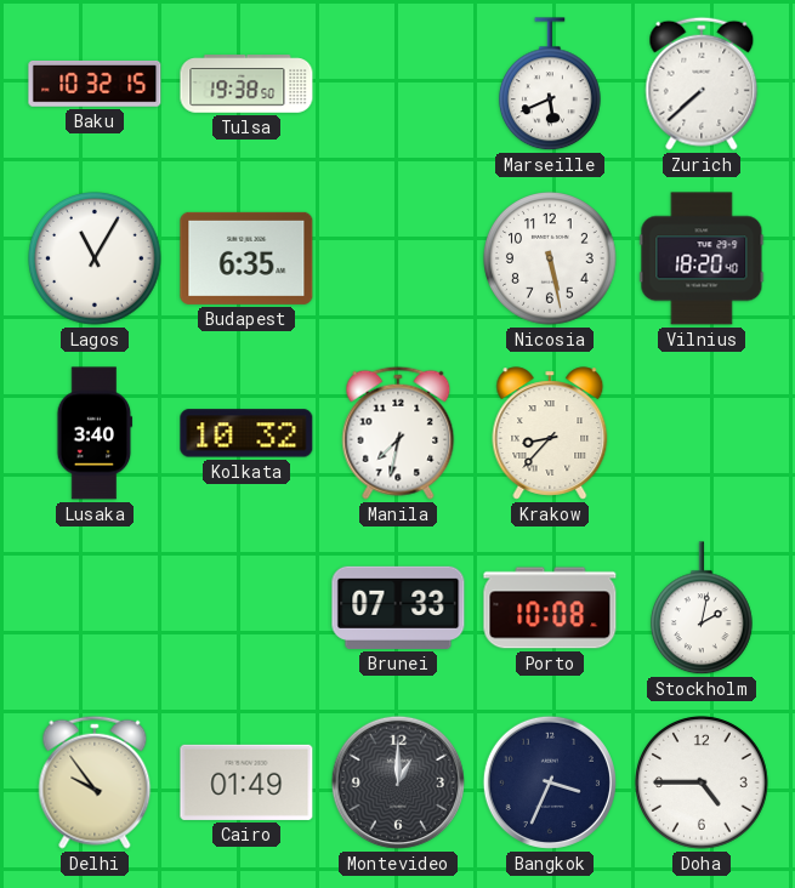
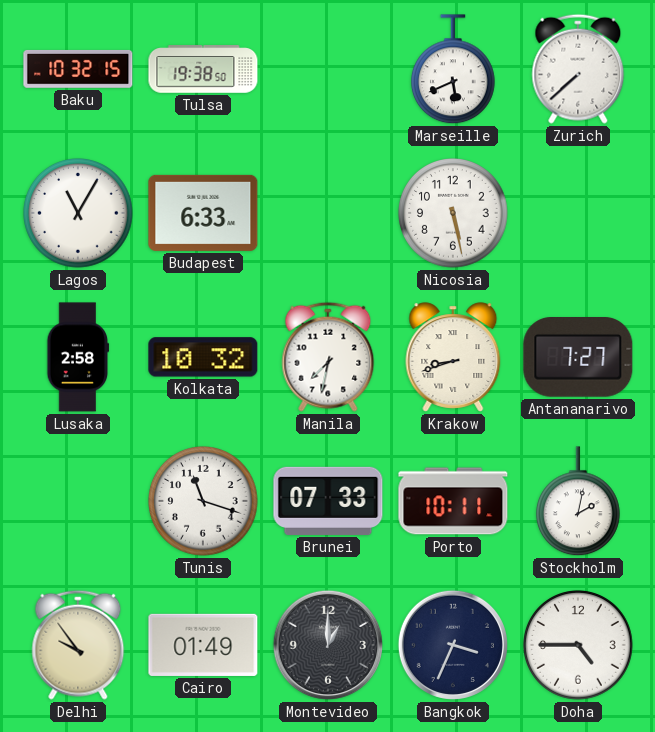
Budapest: 6:35 -> 6:33
Vilnius: 18:20 -> none
Lusaka: 3:40 -> 2:58
Krakow: 8:37 -> 8:42
Antananarivo: none -> 7:27
Tunis: none -> 11:18
Porto: 10:08 -> 10:11
